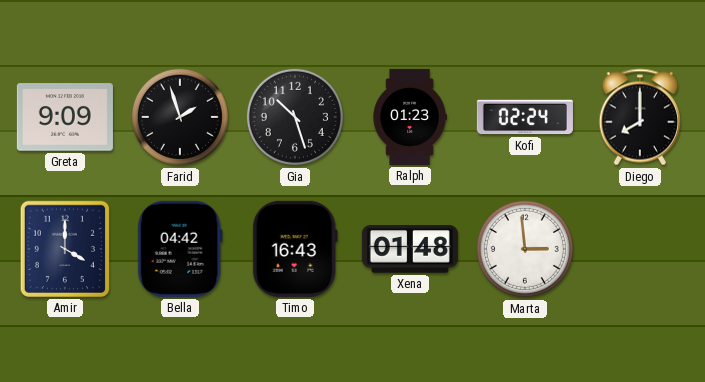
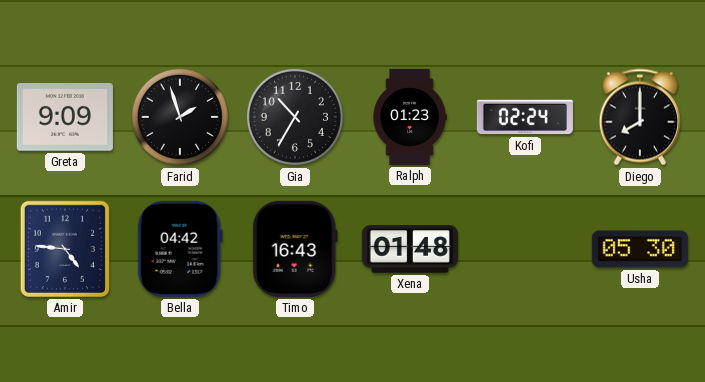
Gia: 10:27 -> 10:35
Amir: 4:00 -> 4:46
Marta: 2:59 -> none
Usha: none -> 05:30
